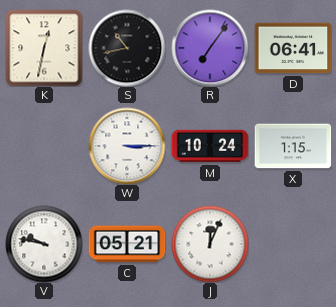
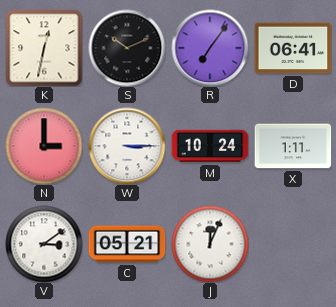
S: 10:43 -> 10:11
N: none -> 3:00
X: 1:15 -> 1:11
V: 9:47 -> 3:09
